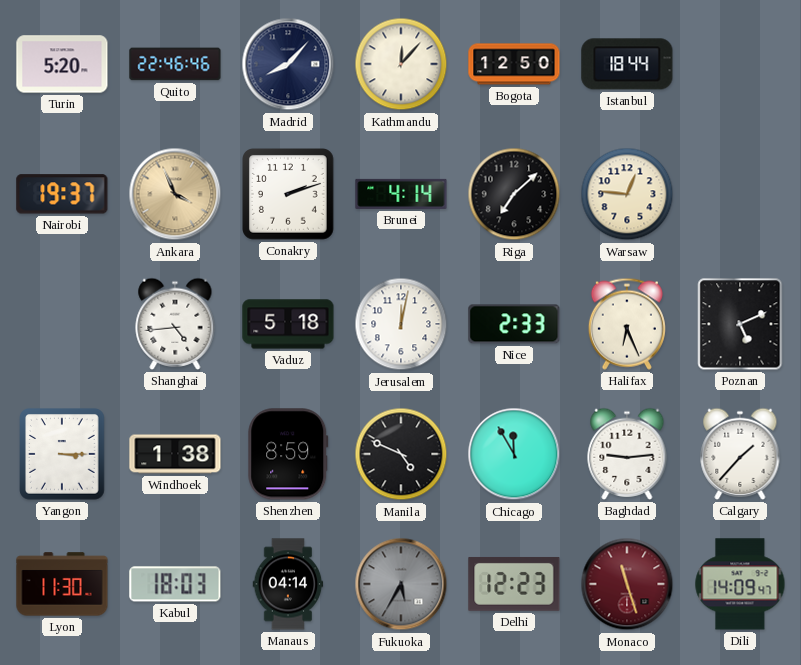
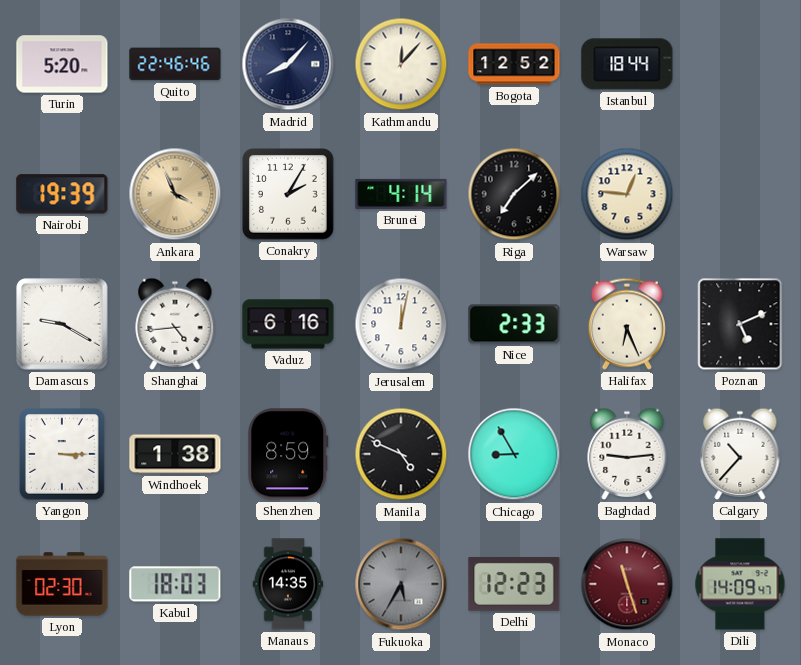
Bogota: 12:50 -> 12:52
Nairobi: 19:37 -> 19:39
Conakry: 2:12 -> 2:05
Damascus: none -> 9:20
Vaduz: 5:18 -> 6:16
Chicago: 11:55 -> 8:55
Calgary: 1:37 -> 10:37
Lyon: 11:30 -> 02:30
Manaus: 04:14 -> 14:35
